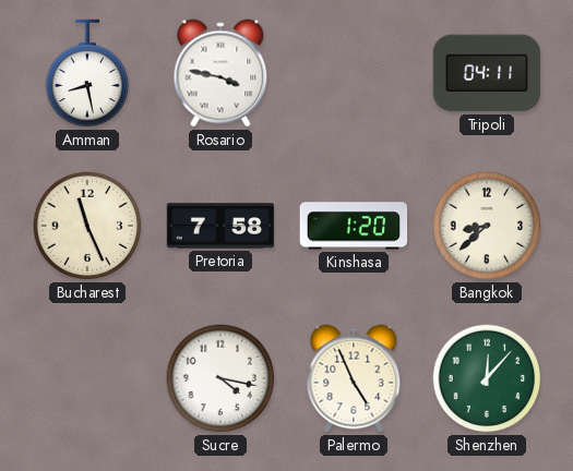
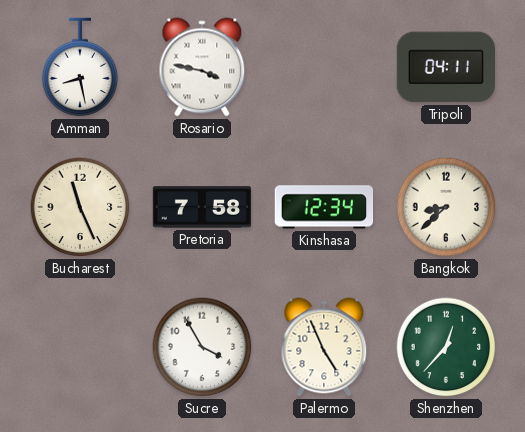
Kinshasa: 1:20 -> 12:34
Sucre: 4:17 -> 3:55
Shenzhen: 12:07 -> 12:37
